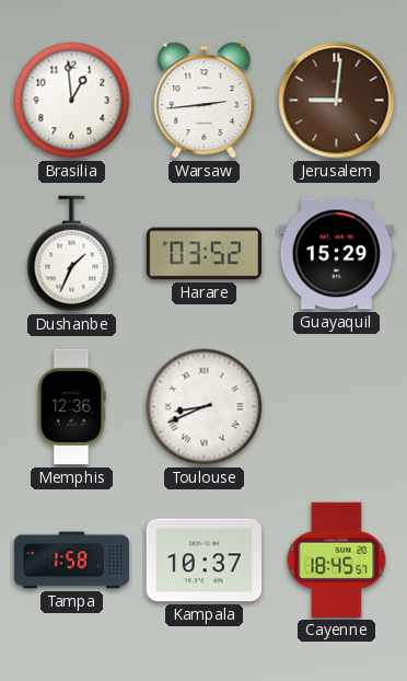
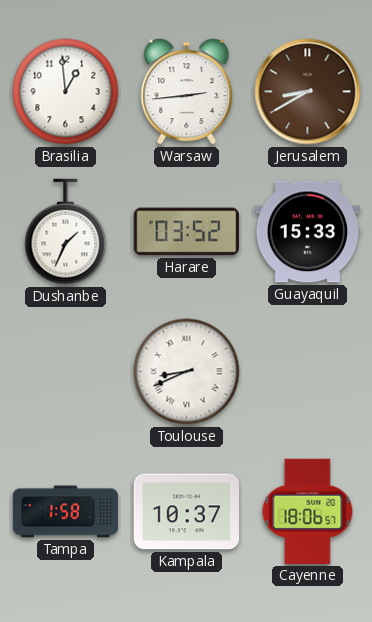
Jerusalem: 9:01 -> 8:40
Guayaquil: 15:29 -> 15:33
Memphis: 12:36 -> none
Cayenne: 18:45 -> 18:06
